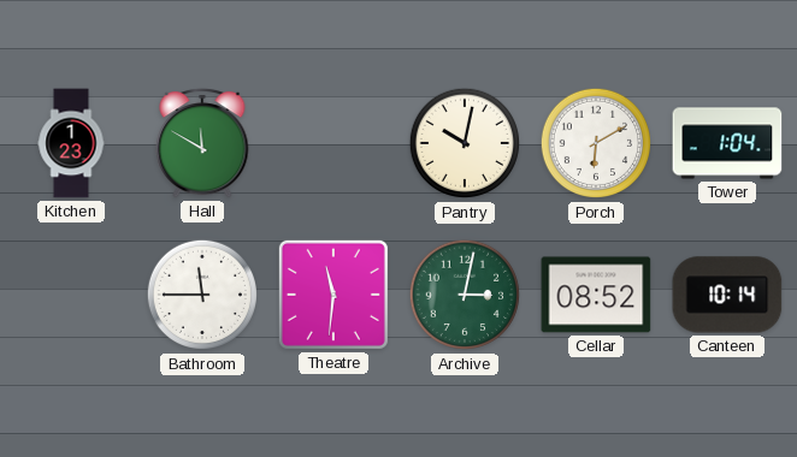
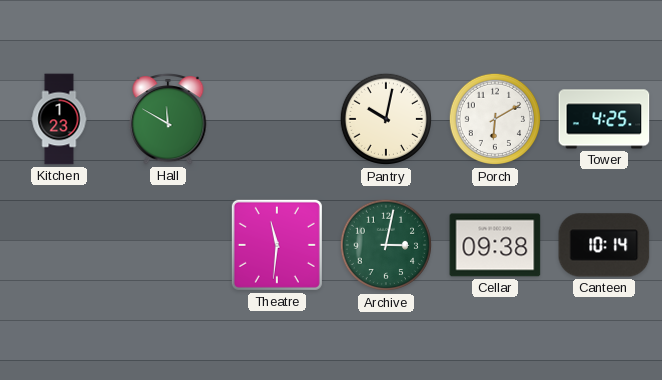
Tower: 1:04 -> 4:25
Bathroom: 11:45 -> none
Cellar: 08:52 -> 09:38
